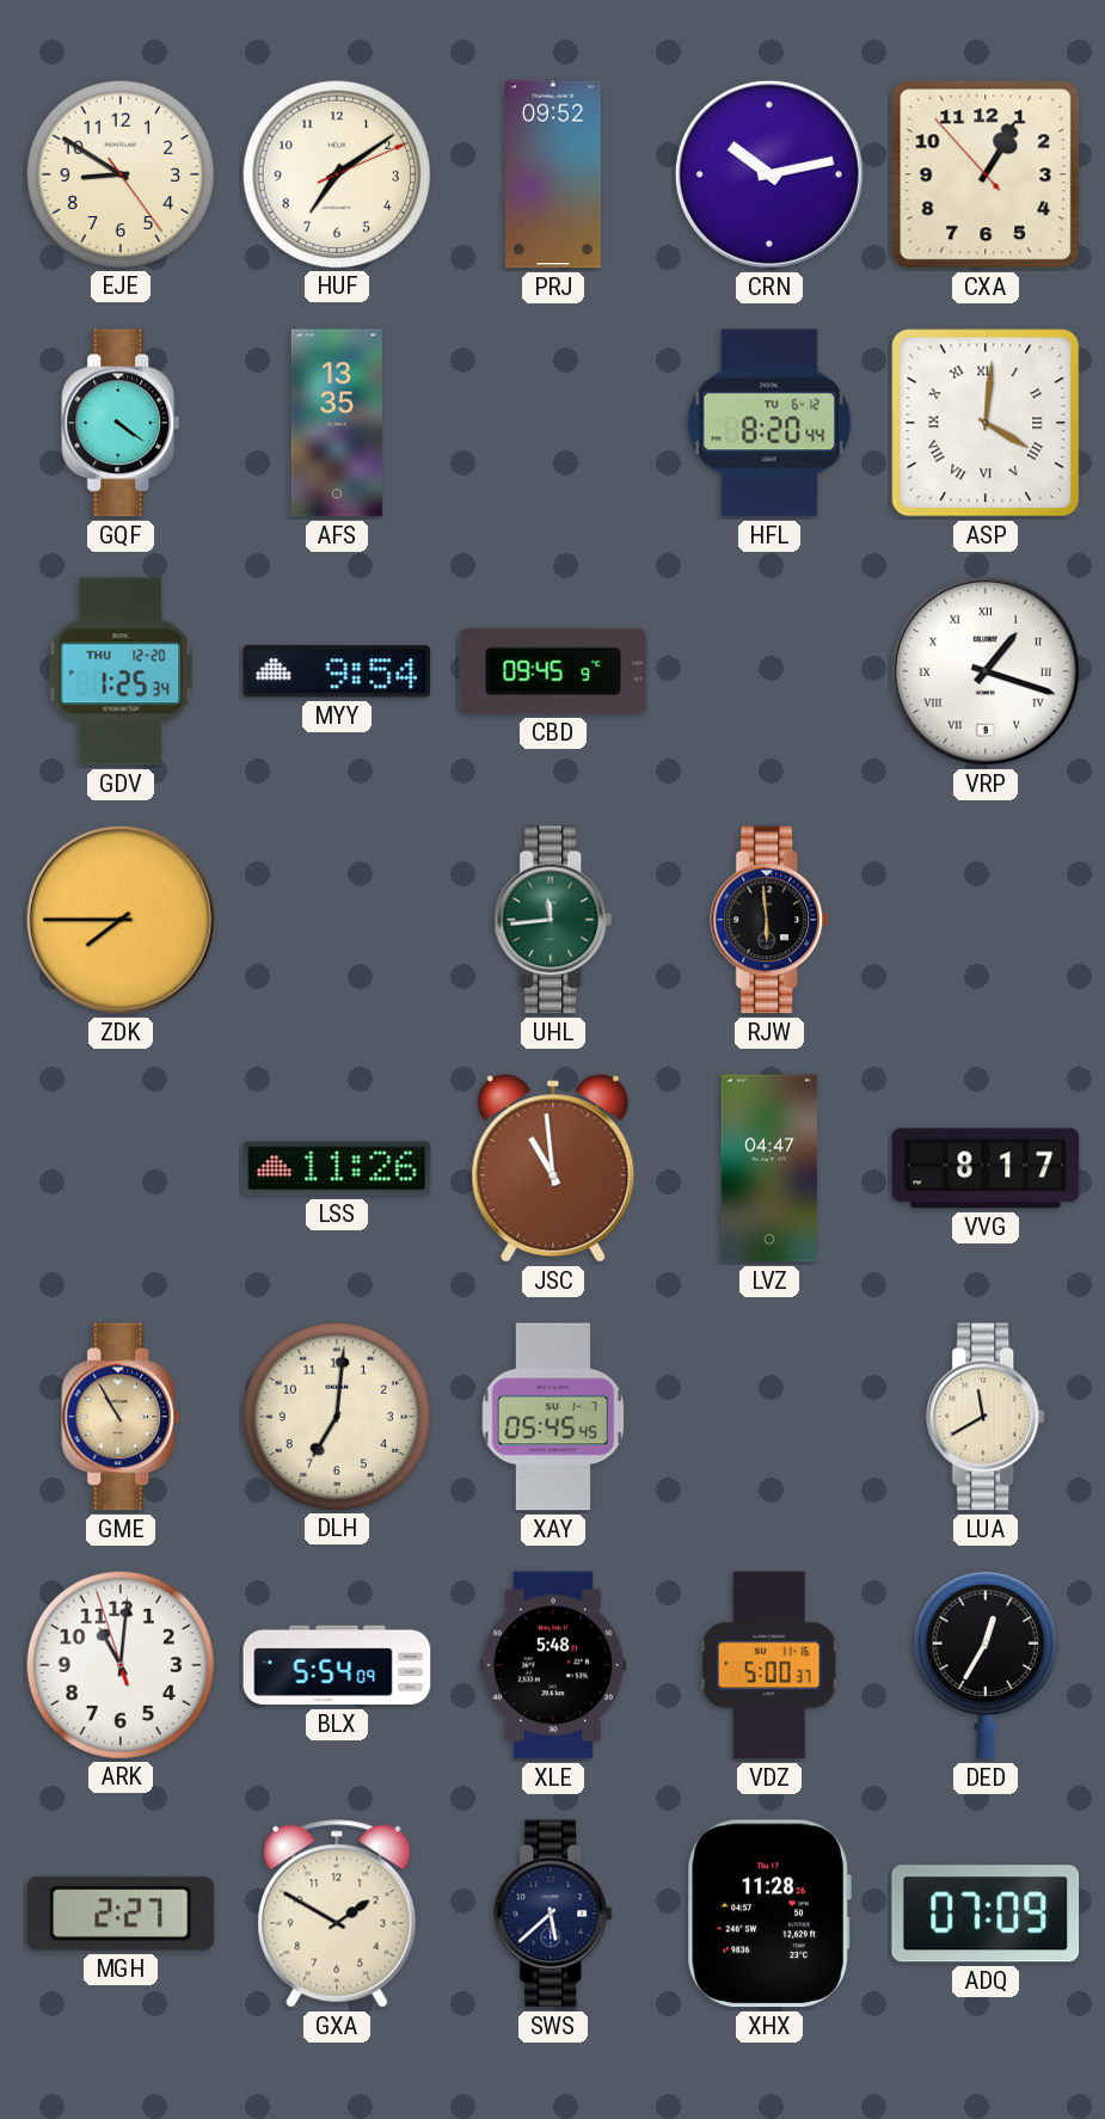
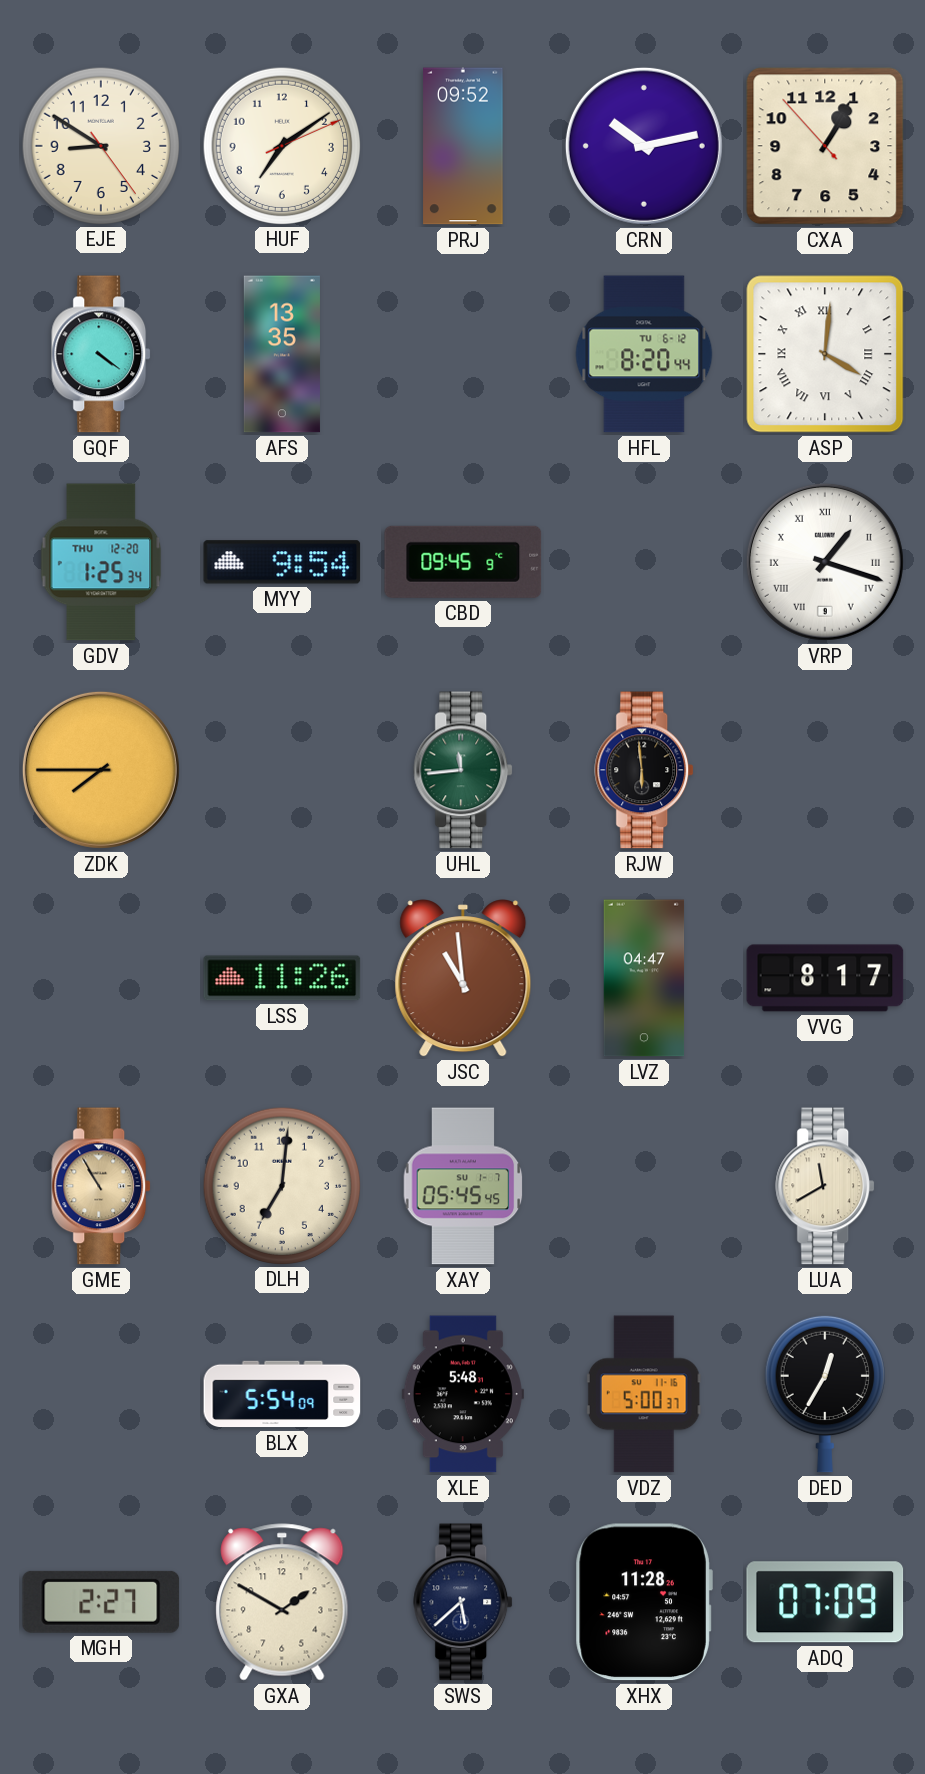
ARK: 11:00 -> none
